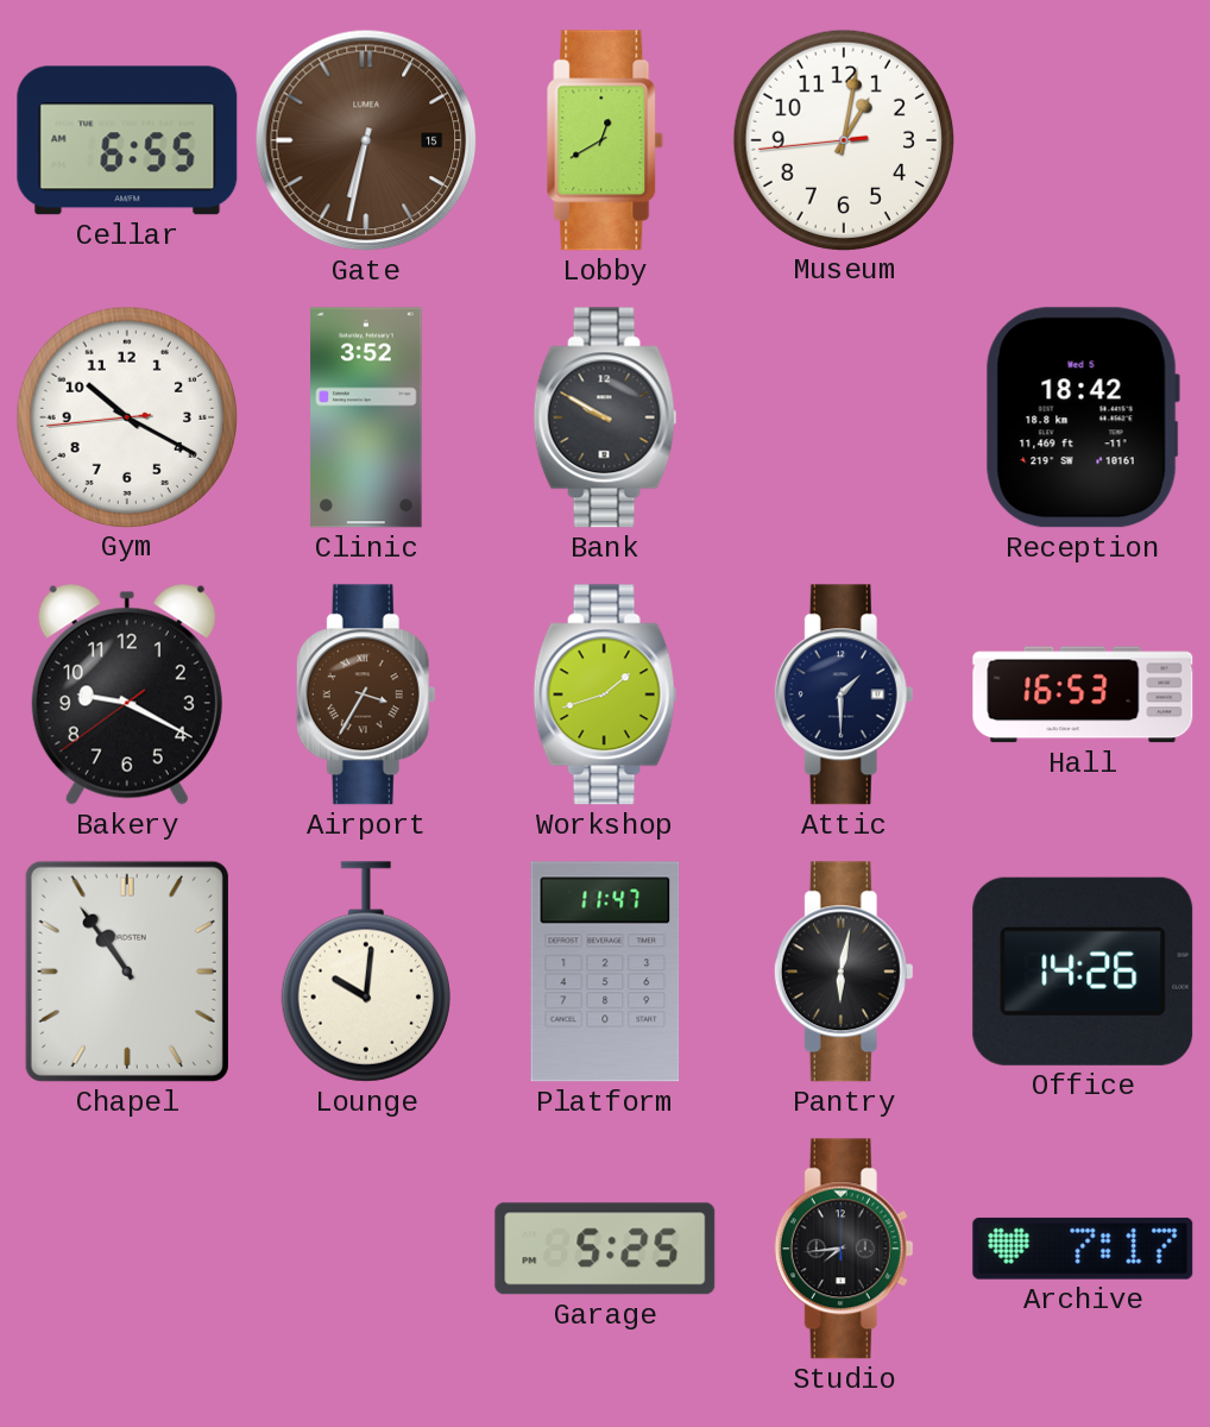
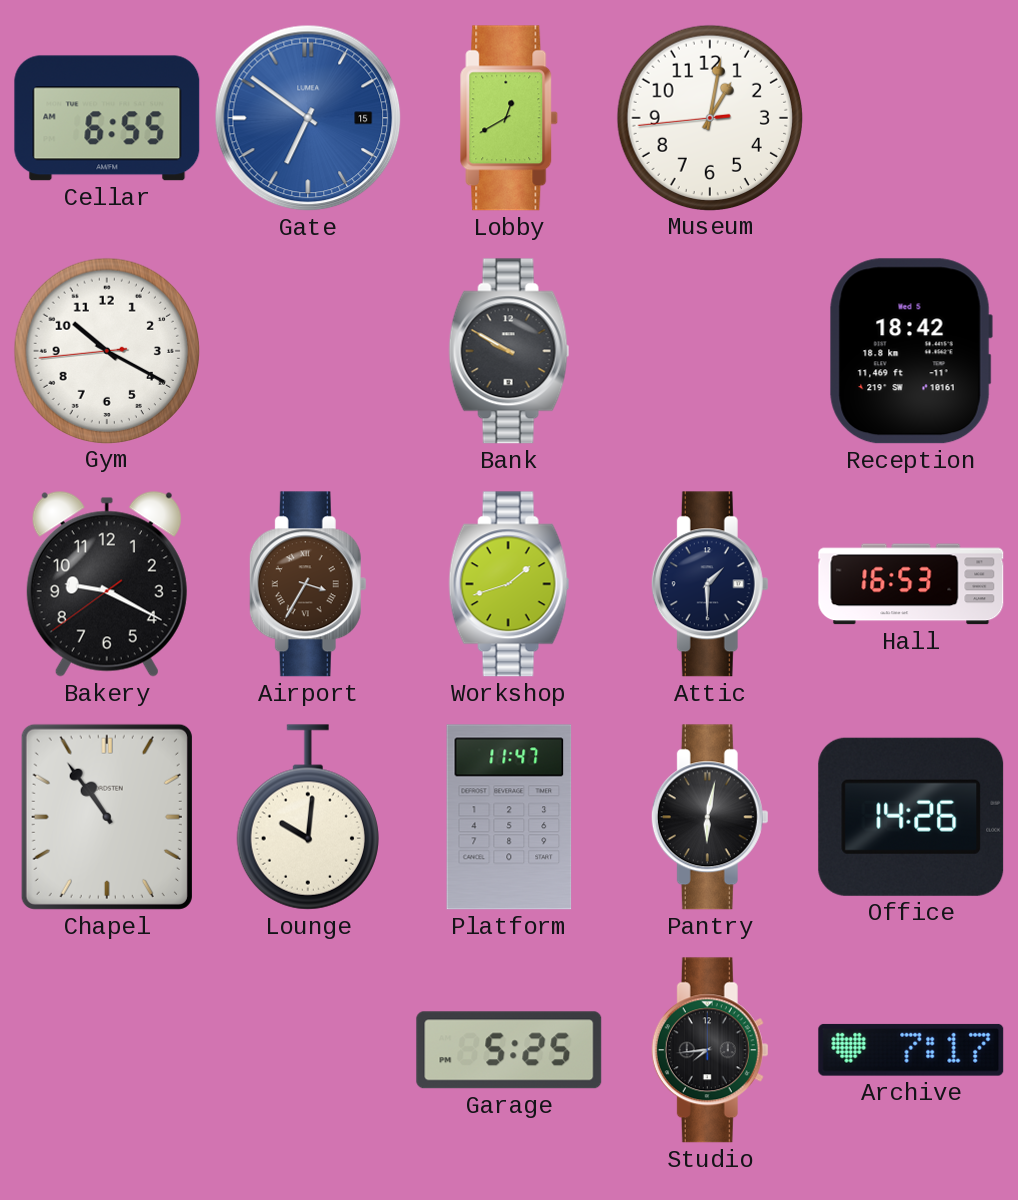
Gate: 6:32 -> 6:51
Gate dial: brown -> blue
Clinic: 3:52 -> none
